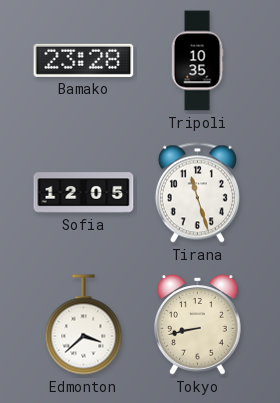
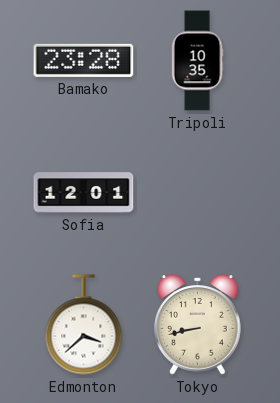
Sofia: 12:05 -> 12:01
Tirana: 11:27 -> none
